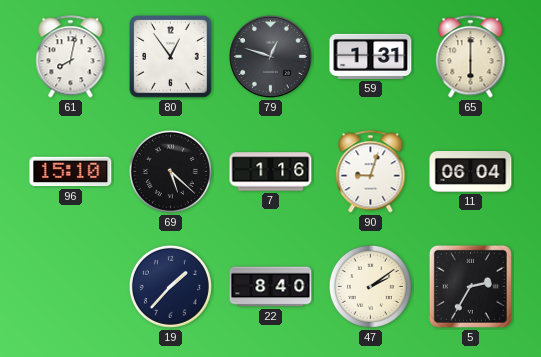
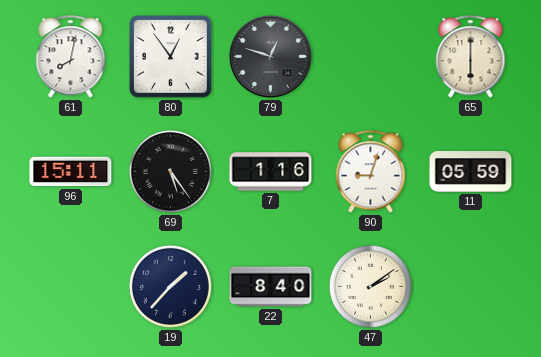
59: 1:31 -> none
96: 15:10 -> 15:11
69: 5:22 -> 5:24
11: 06:04 -> 05:59
5: 2:35 -> none
